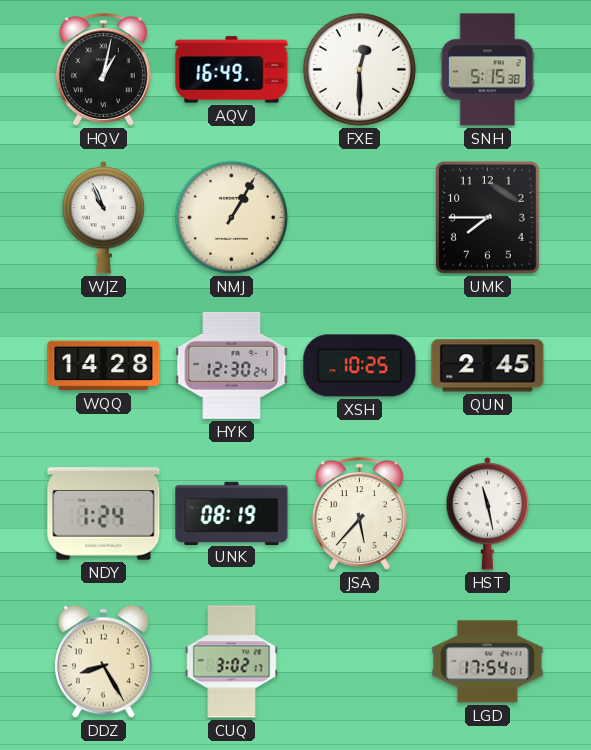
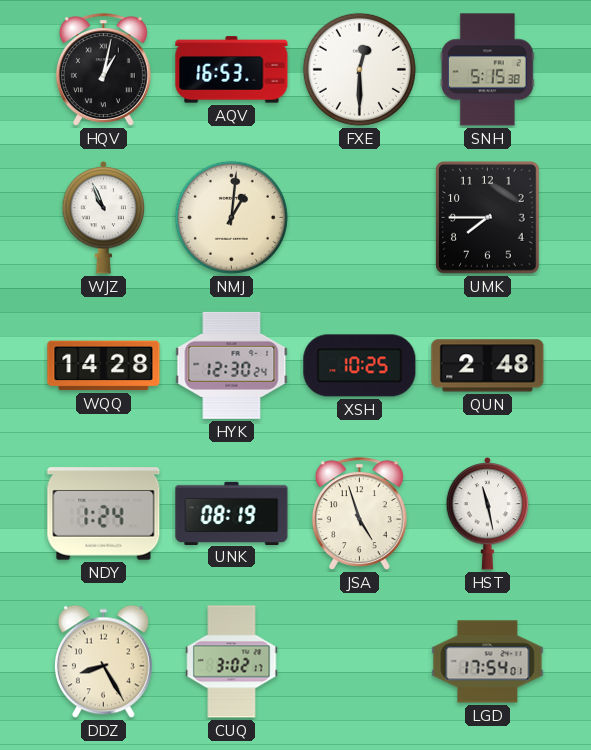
AQV: 16:49 -> 16:53
NMJ: 1:05 -> 1:01
QUN: 2:45 -> 2:48
JSA: 5:37 -> 4:57
